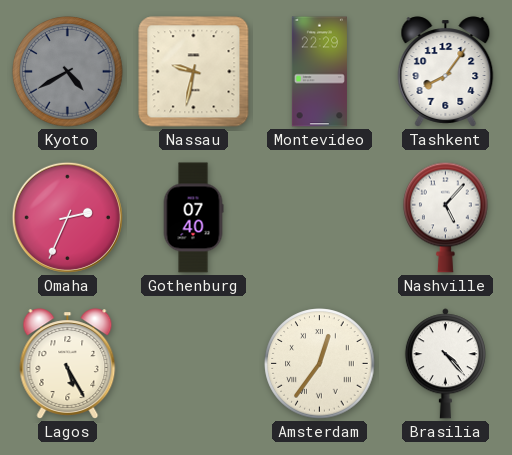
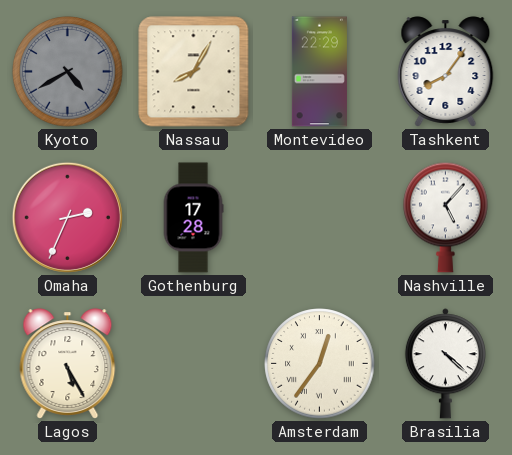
Nassau: 9:32 -> 8:05
Gothenburg: 07:40 -> 17:28
Brasilia: 4:23 -> 4:22
